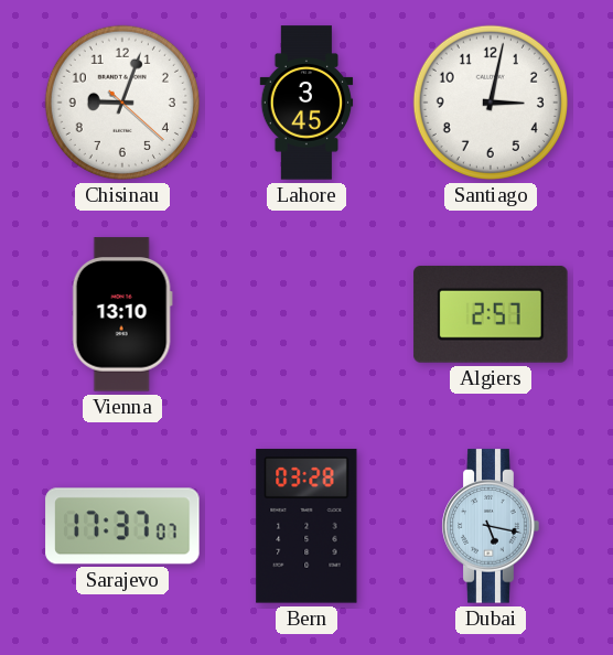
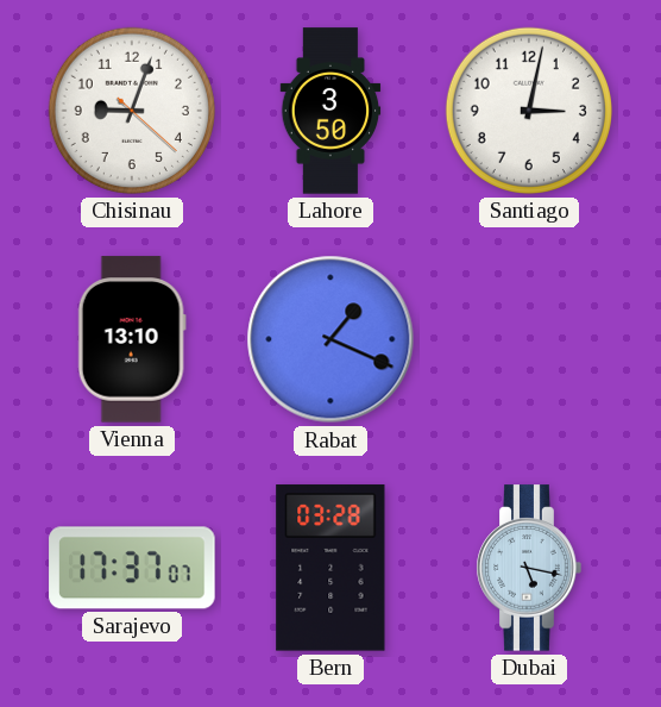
Lahore: 3:45 -> 3:50
Rabat: none -> 1:19
Algiers: 2:57 -> none
